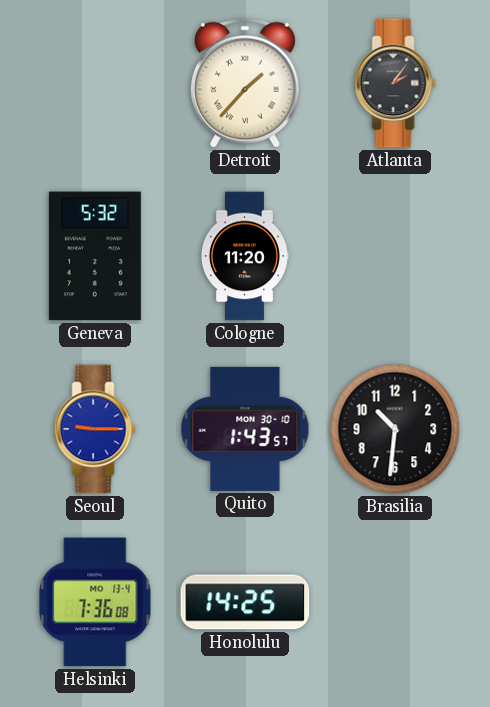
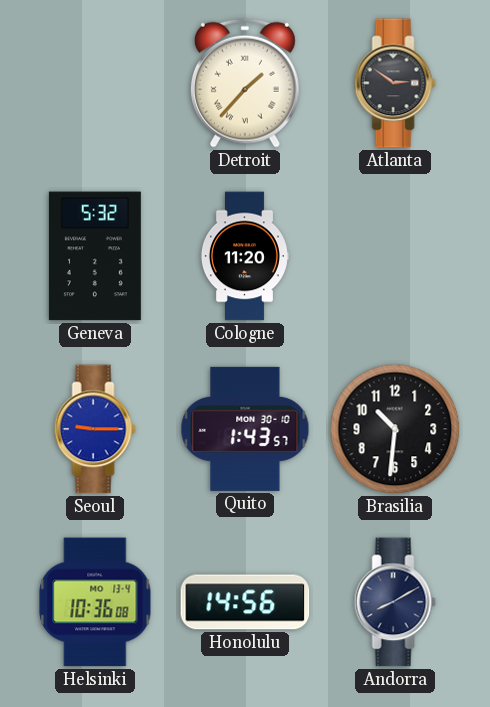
Atlanta: 2:06 -> 2:51
Helsinki: 7:36 -> 10:36
Honolulu: 14:25 -> 14:56
Andorra: none -> 8:10
